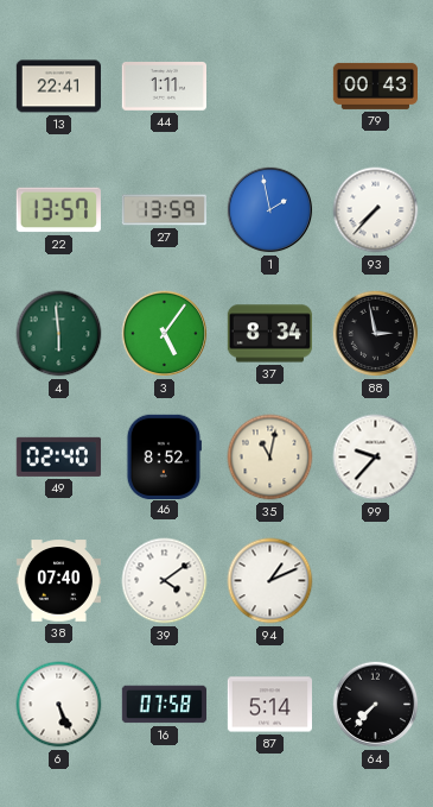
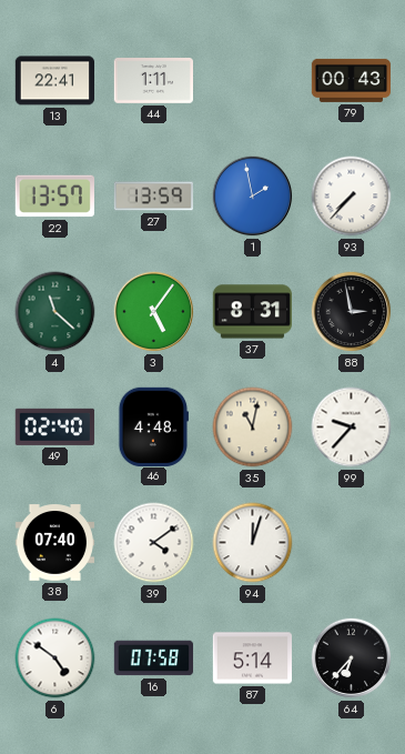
4: 5:59 -> 11:22
37: 8:34 -> 8:31
46: 8:52 -> 4:48
94: 1:11 -> 12:03
6: 5:26 -> 4:51
64: 7:37 -> 6:37
